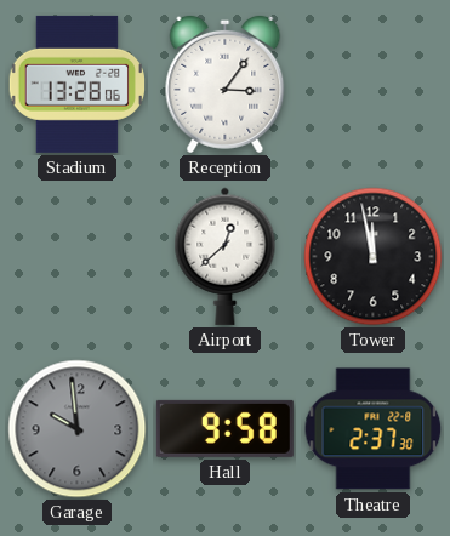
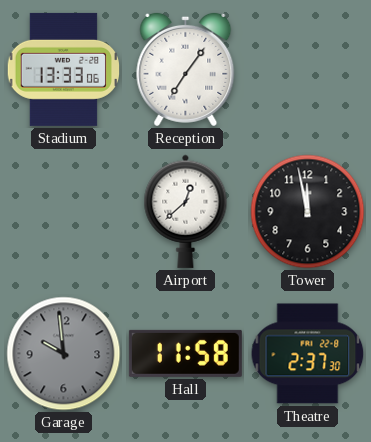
Stadium: 13:28 -> 13:33
Reception: 3:06 -> 7:06
Hall: 9:58 -> 11:58
